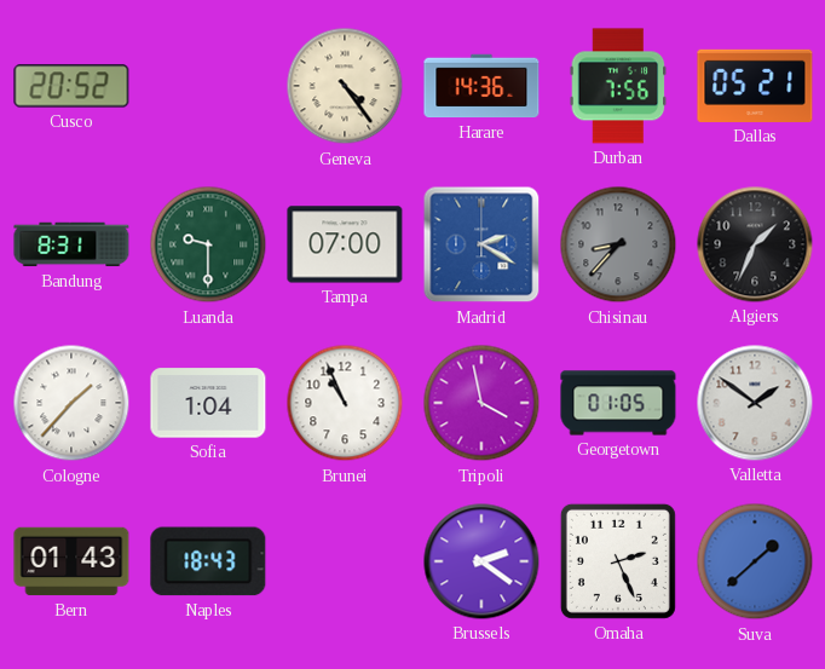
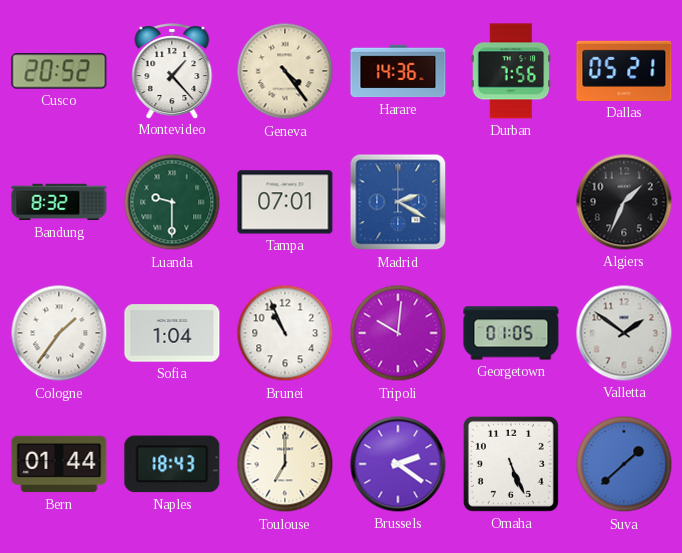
Montevideo: none -> 1:23
Bandung: 8:31 -> 8:32
Tampa: 07:00 -> 07:01
Chisinau: 8:37 -> none
Cologne: 1:37 -> 1:36
Tripoli: 3:58 -> 10:01
Bern: 01:43 -> 01:44
Toulouse: none -> 7:00
Omaha: 2:26 -> 5:26
